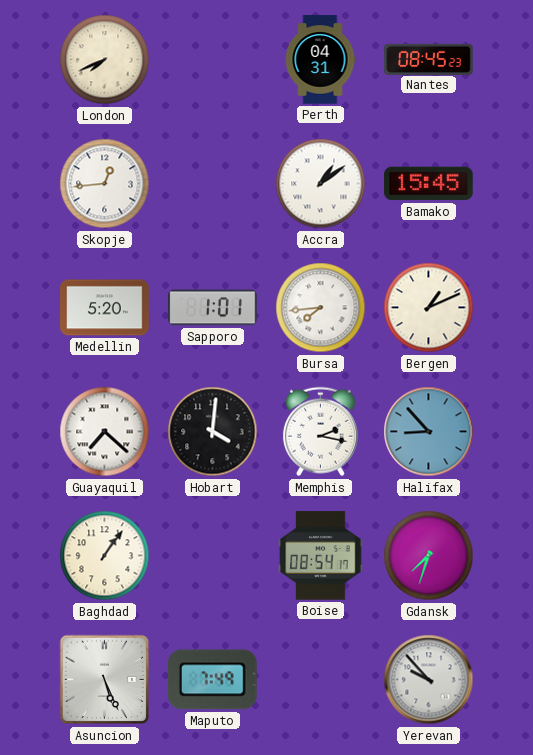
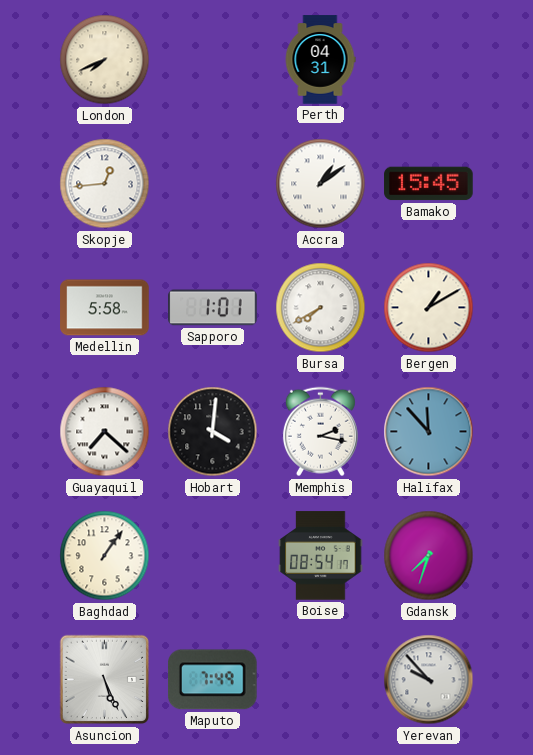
Nantes: 08:45 -> none
Medellin: 5:20 -> 5:58
Bursa: 7:44 -> 7:40
Bergen: 1:11 -> 1:10
Halifax: 8:53 -> 11:53
